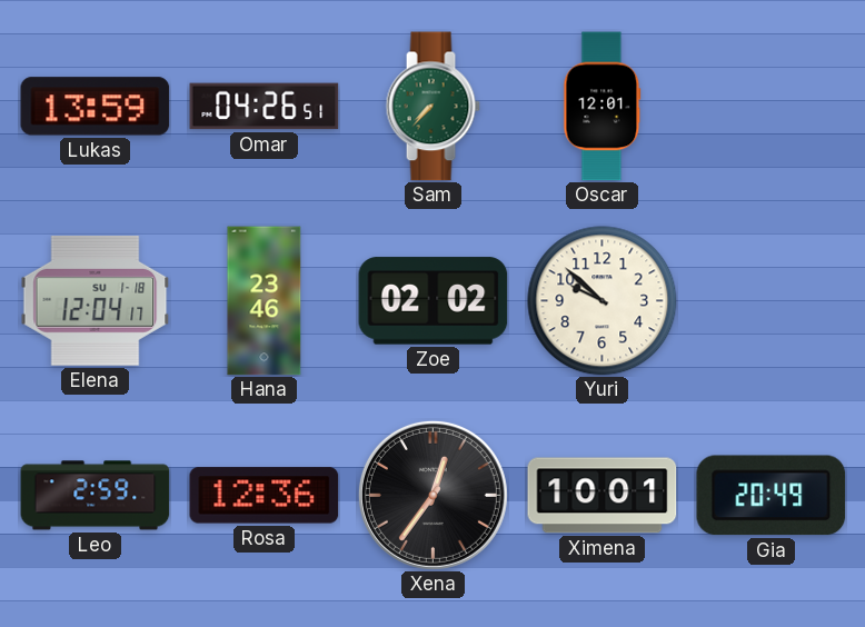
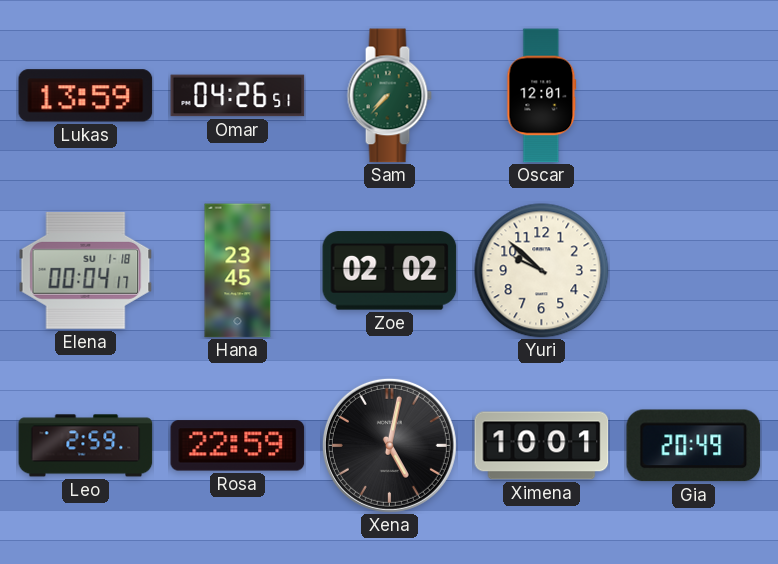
Elena: 12:04 -> 00:04
Hana: 23:46 -> 23:45
Rosa: 12:36 -> 22:59
Xena: 12:36 -> 5:02
